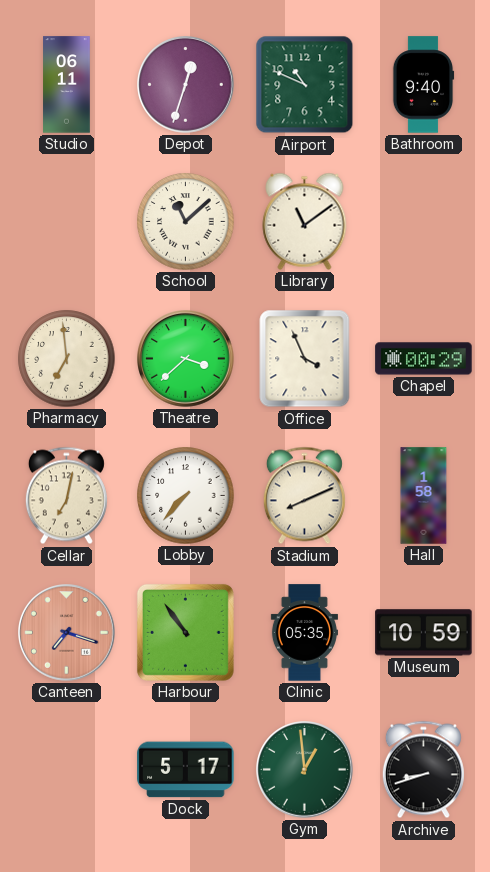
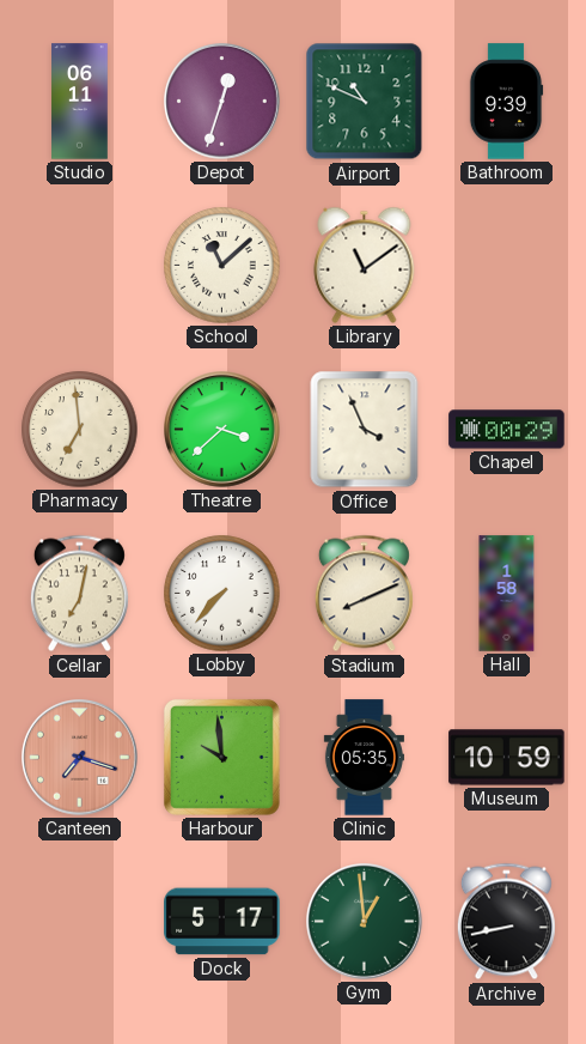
Bathroom: 9:40 -> 9:39
Harbour: 10:54 -> 9:59
Archive: 8:42 -> 8:43
